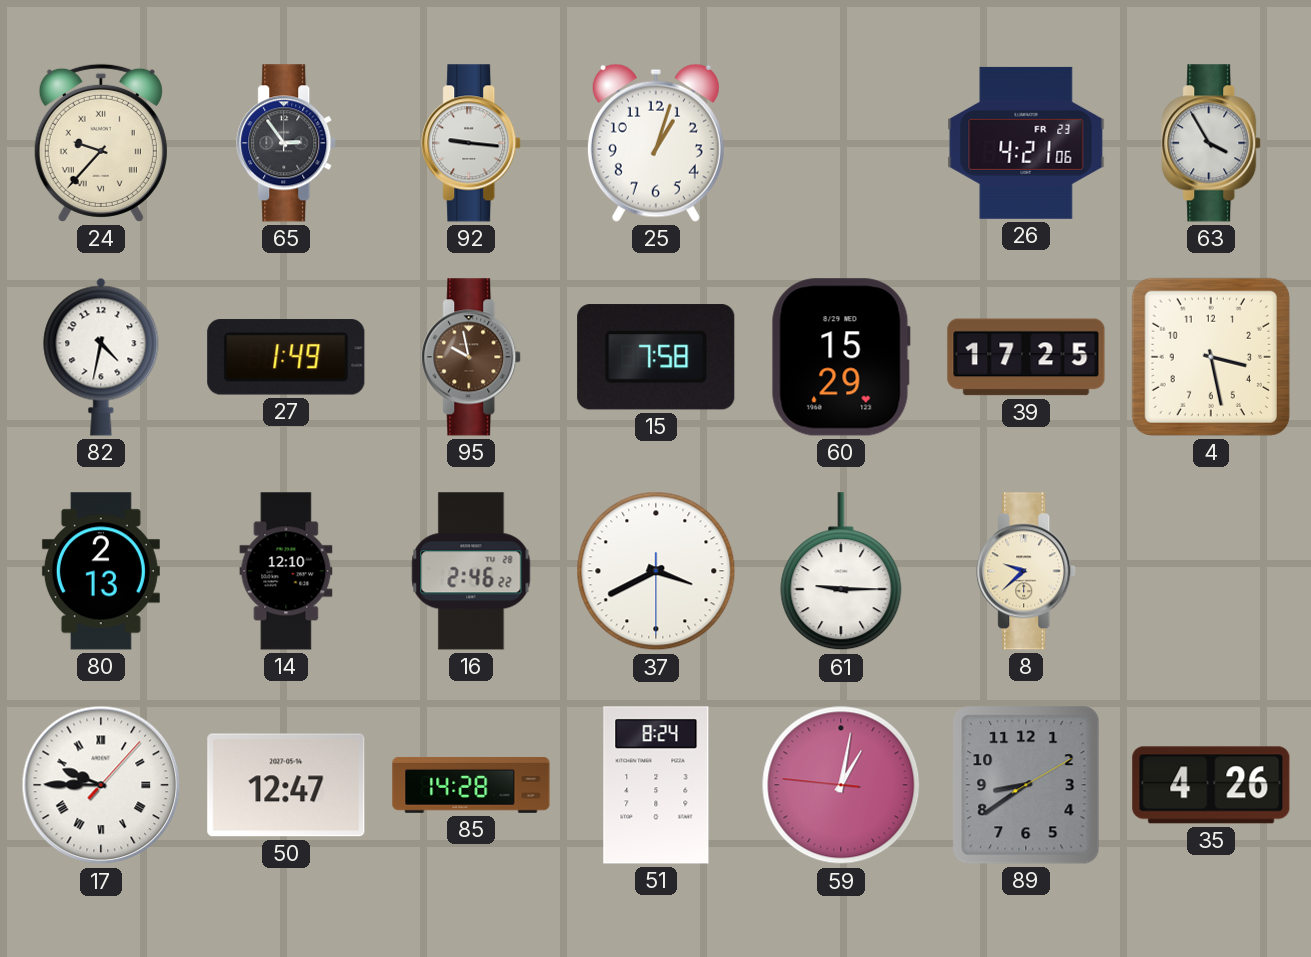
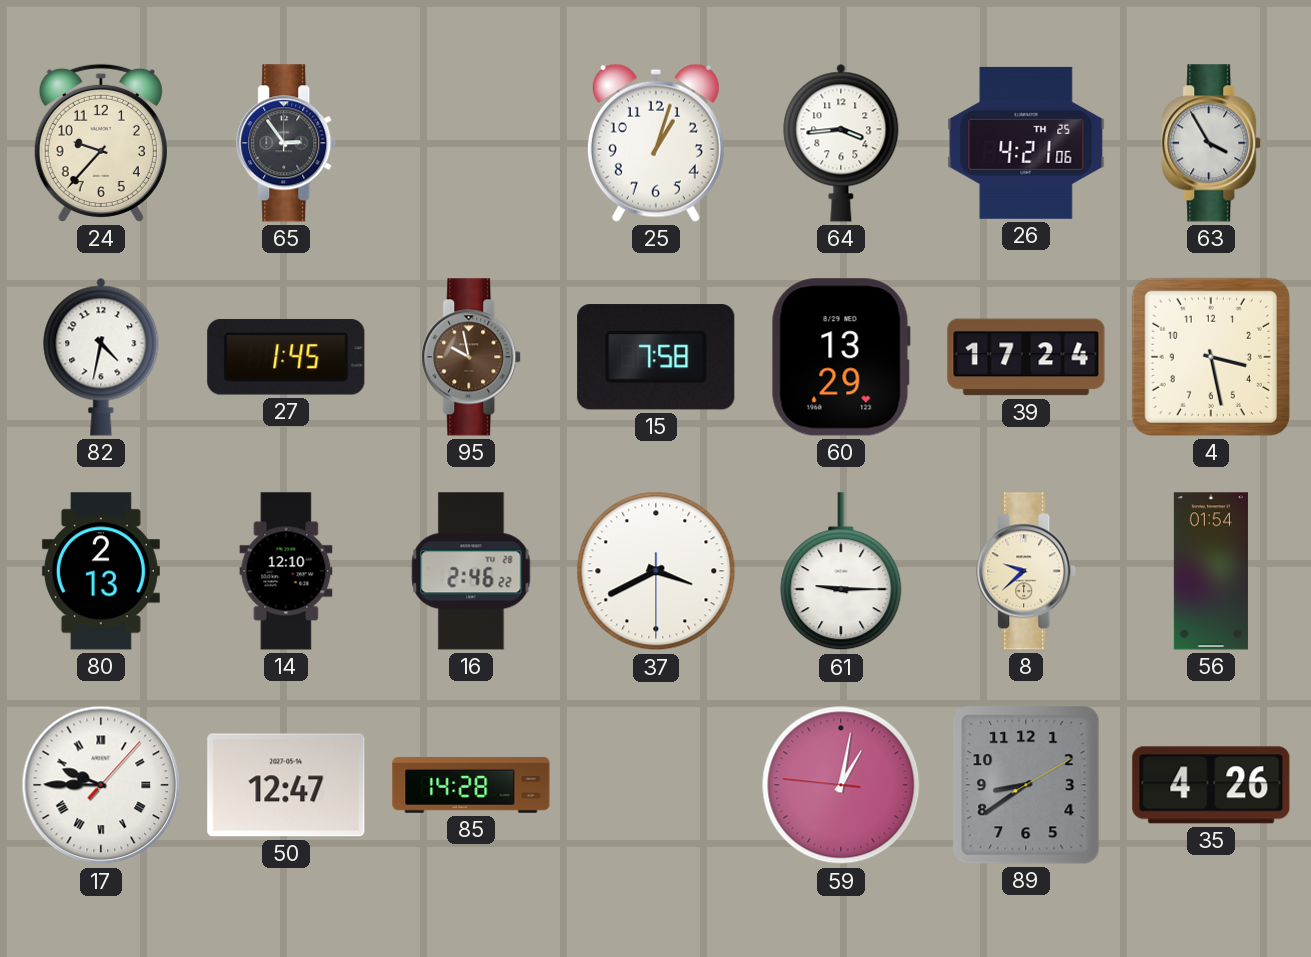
24 numerals: Roman -> Arabic
92: 9:16 -> none
64: none -> 3:44
26 date: FR 23 -> TH 25
27: 1:49 -> 1:45
60: 15:29 -> 13:29
39: 17:25 -> 17:24
56: none -> 01:54
51: 8:24 -> none
